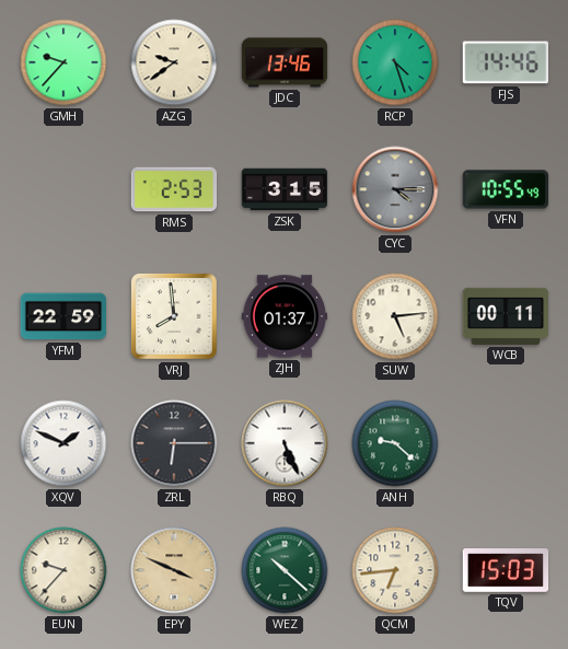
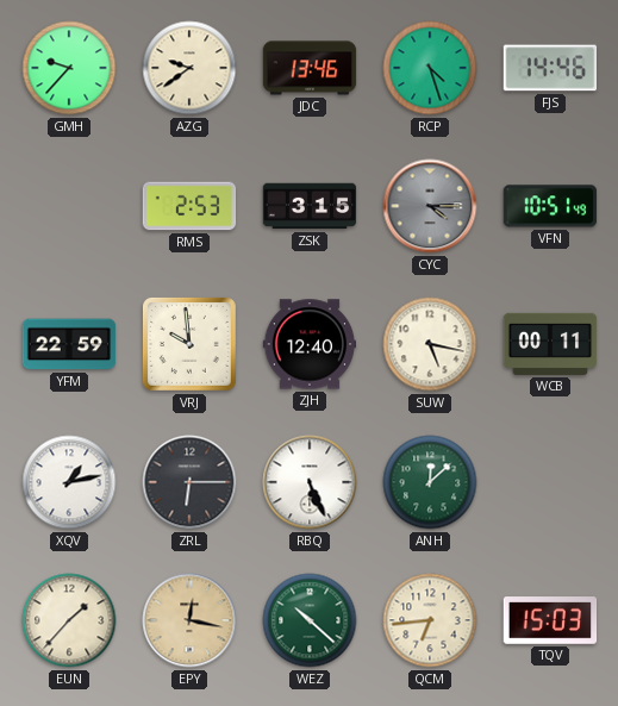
VFN: 10:55 -> 10:51
VRJ: 7:59 -> 9:59
ZJH: 01:37 -> 12:40
SUW: 5:14 -> 5:17
XQV: 1:49 -> 1:13
ANH: 9:22 -> 12:08
EUN: 9:37 -> 1:37
EPY: 3:49 -> 12:17
